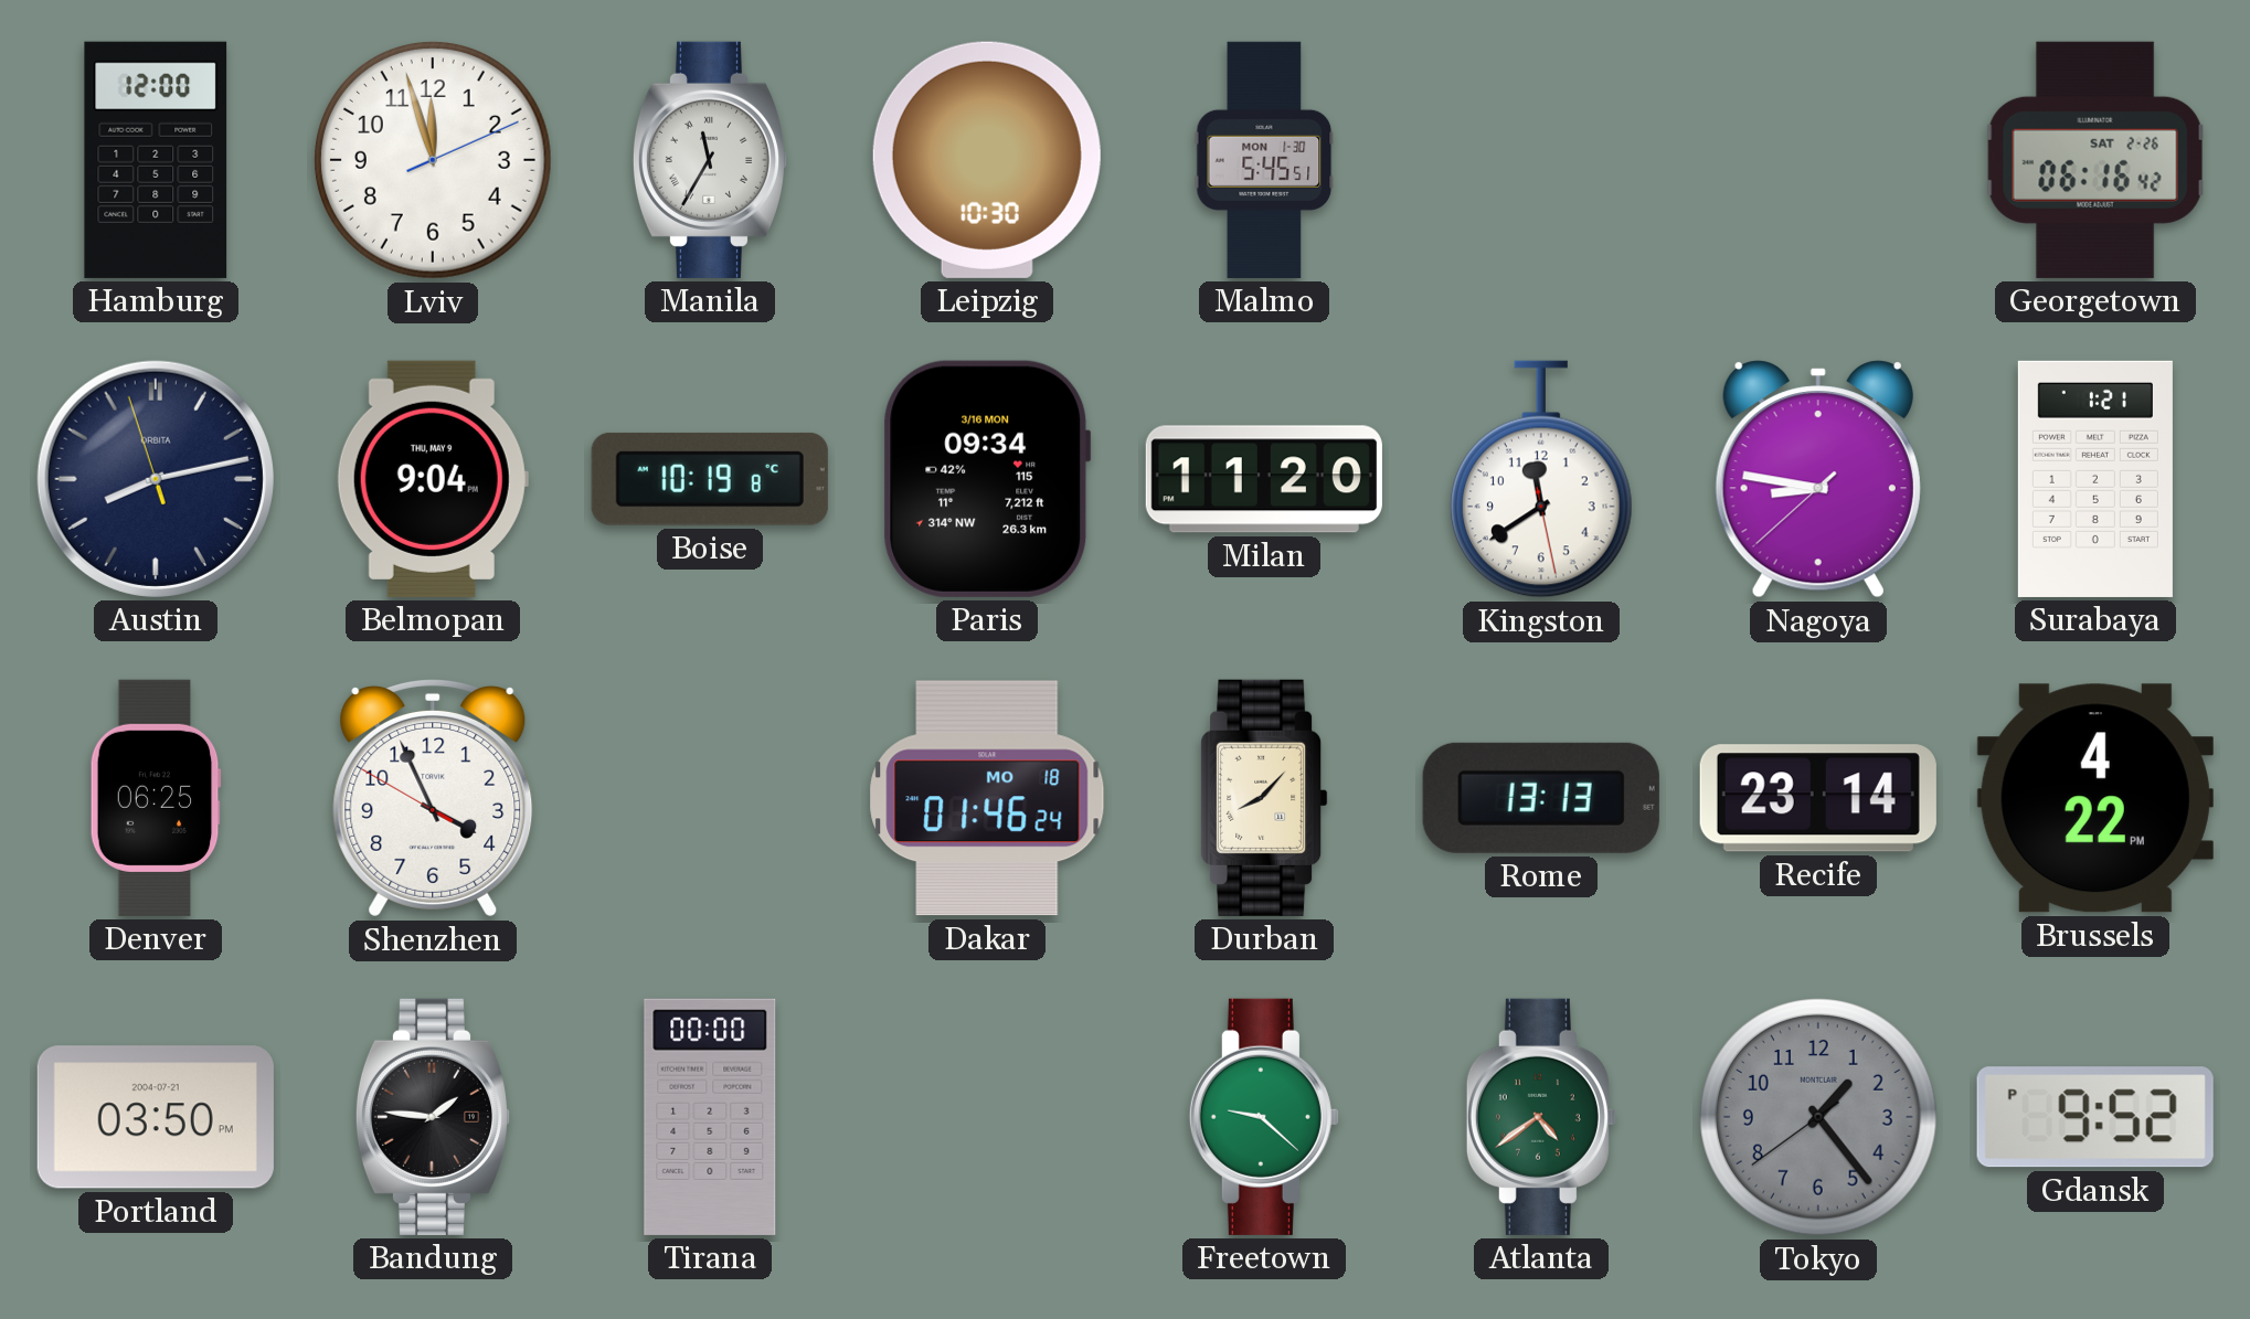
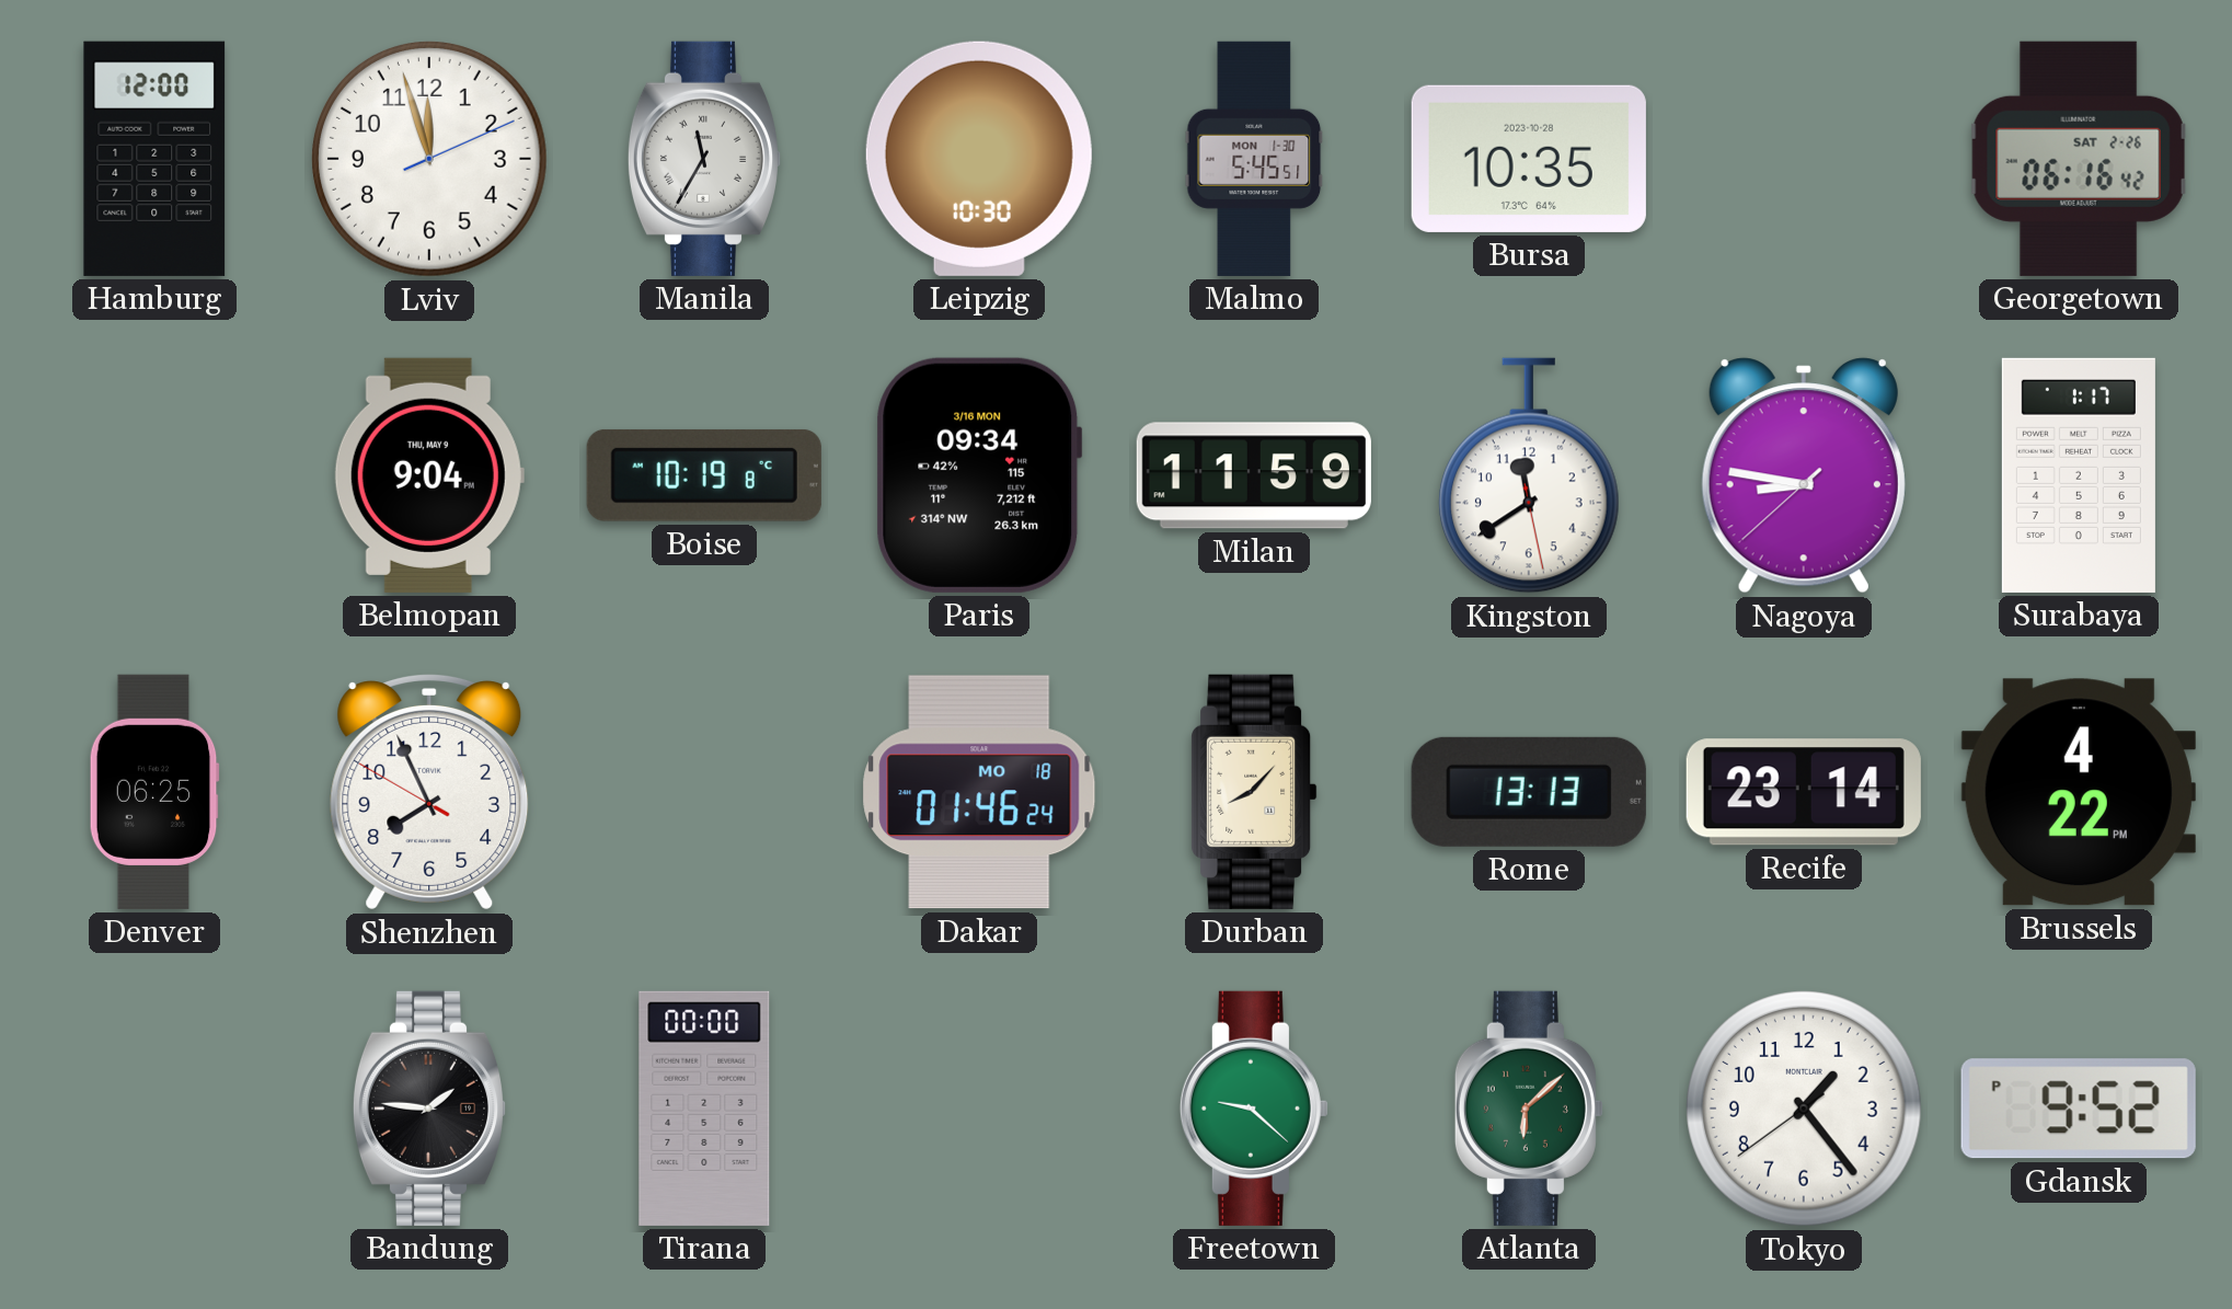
Bursa: none -> 10:35
Austin: 8:12 -> none
Milan: 11:20 -> 11:59
Surabaya: 1:21 -> 1:17
Shenzhen: 3:55 -> 7:55
Portland: 03:50 -> none
Atlanta: 4:39 -> 6:08
Tokyo dial: grey -> white
